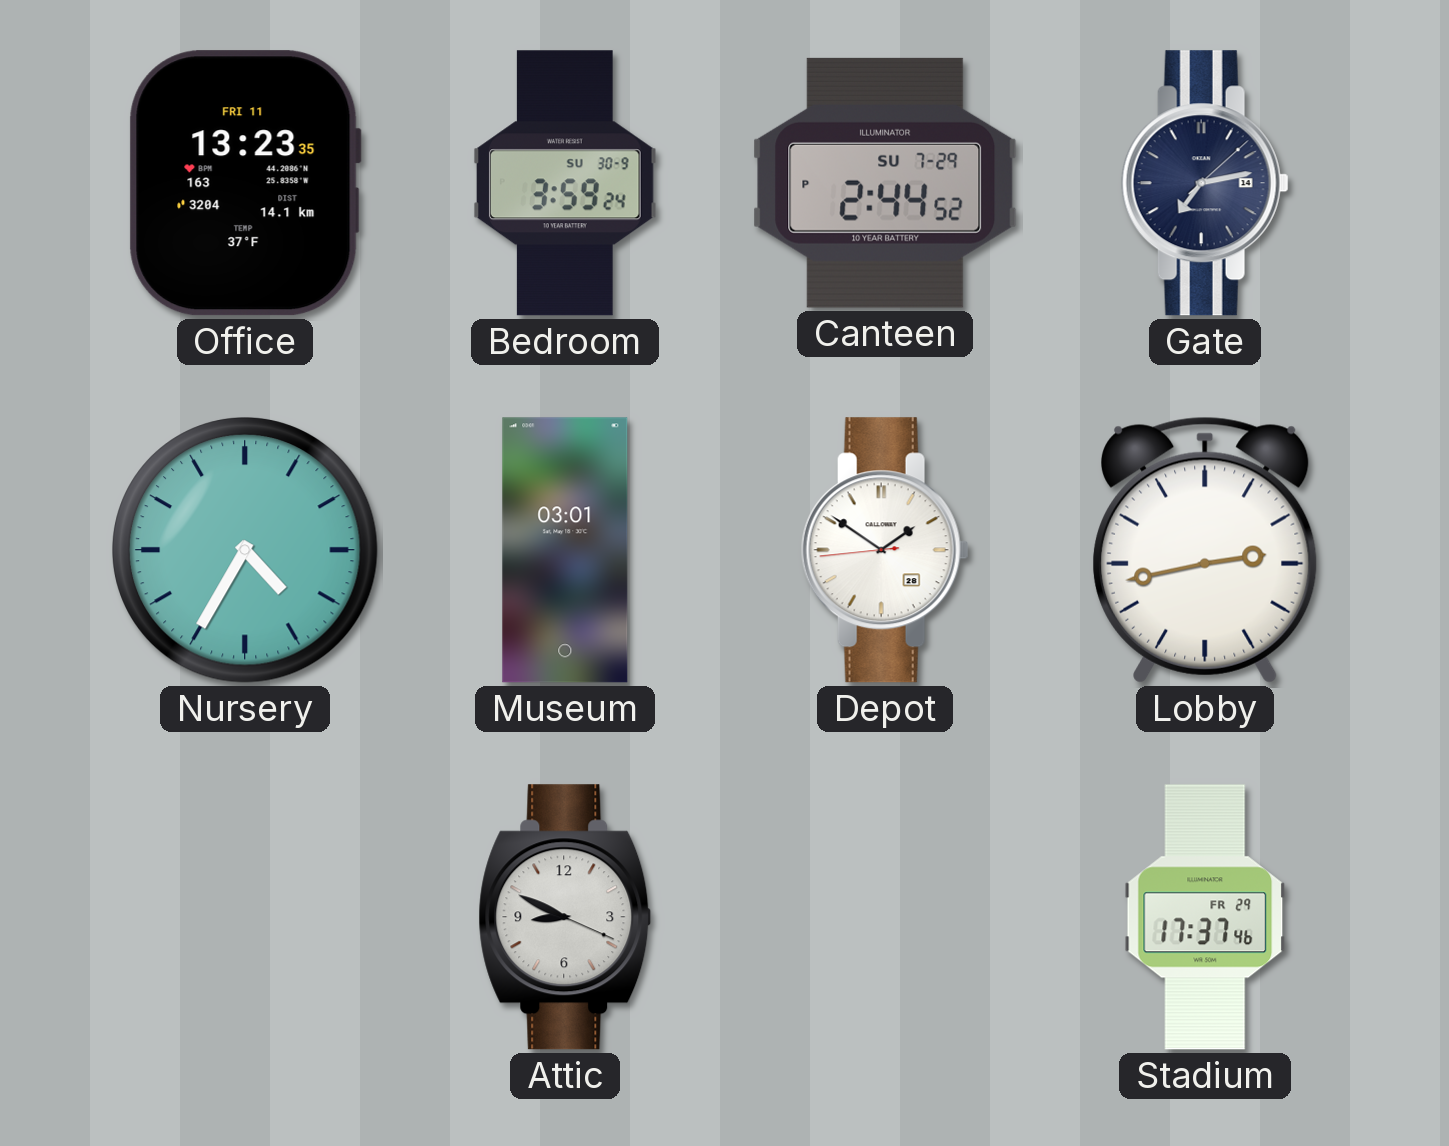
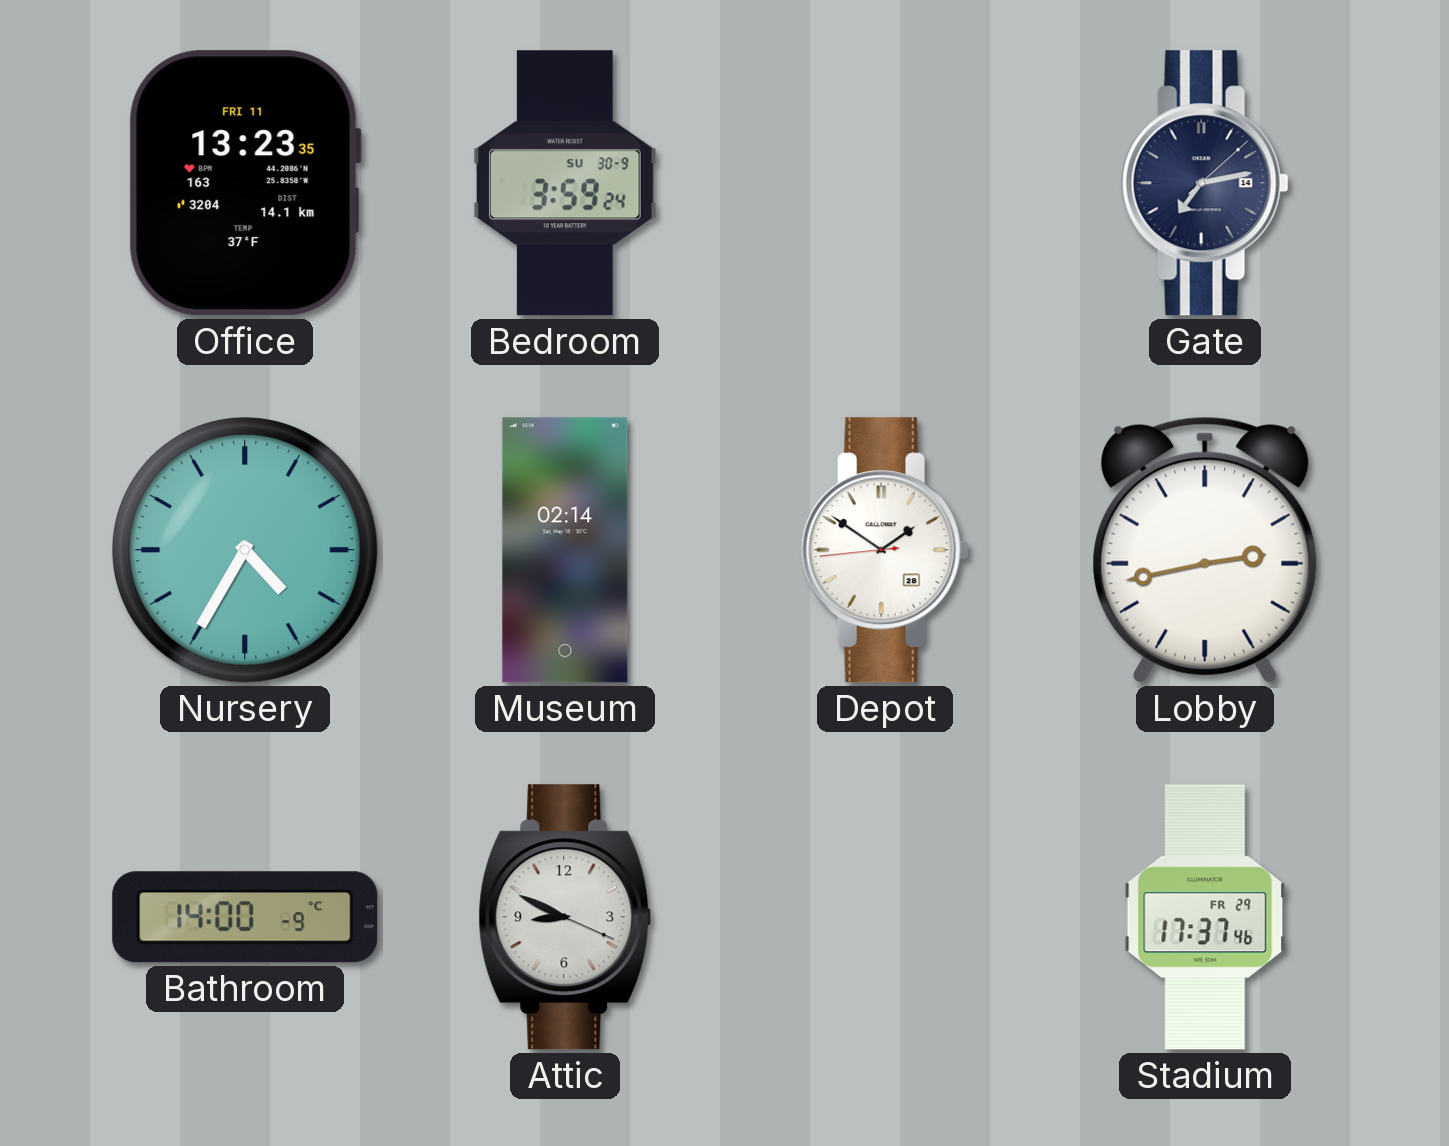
Canteen: 2:44 -> none
Museum: 03:01 -> 02:14
Bathroom: none -> 14:00
